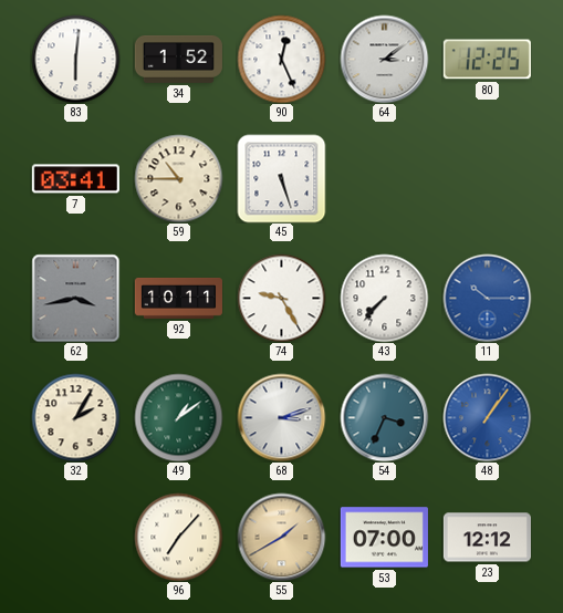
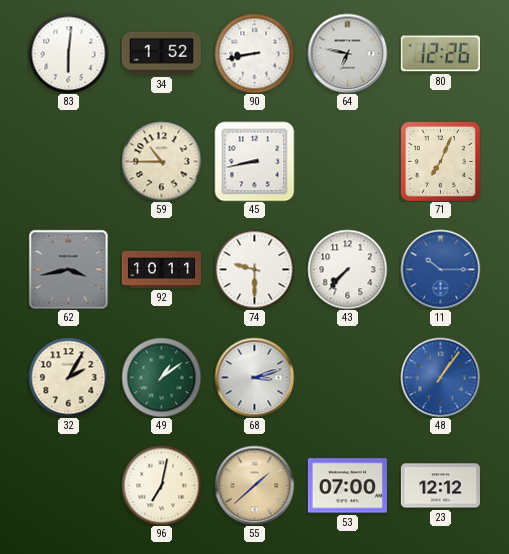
90: 12:26 -> 8:43
64: 3:09 -> 6:47
80: 12:25 -> 12:26
7: 03:41 -> none
45: 5:27 -> 8:43
71: none -> 7:04
74: 9:25 -> 9:30
54: 3:34 -> none
96: 7:07 -> 7:02
55: 1:40 -> 1:38
